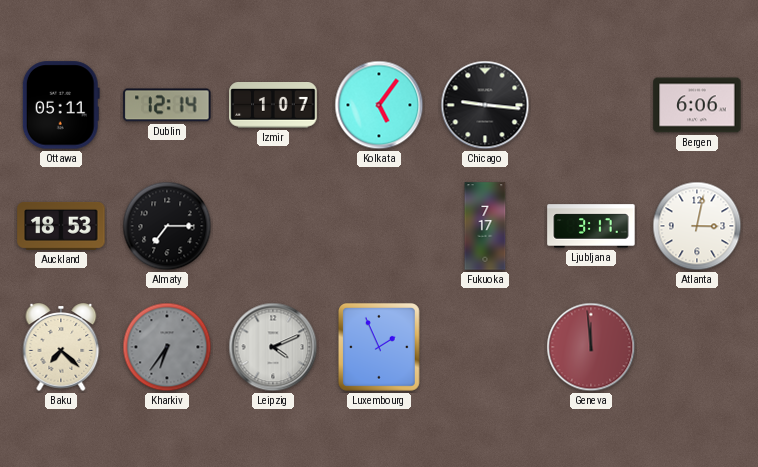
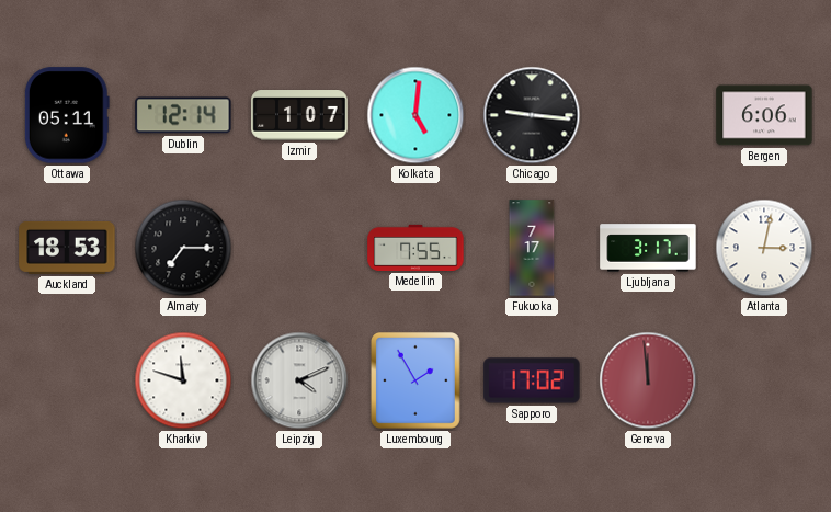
Kolkata: 5:06 -> 5:01
Medellin: none -> 7:55
Baku: 7:22 -> none
Kharkiv: 6:36 -> 11:48
Kharkiv dial: grey -> white
Luxembourg: 1:56 -> 1:55
Sapporo: none -> 17:02
